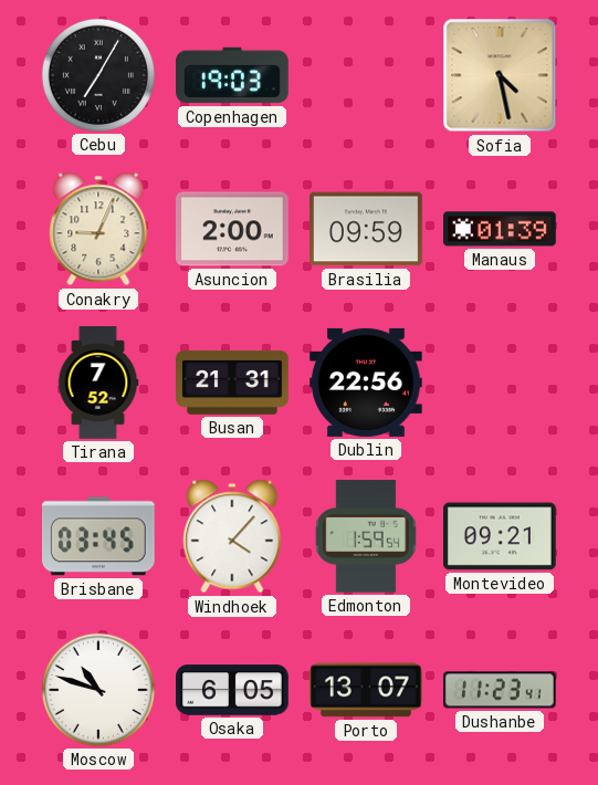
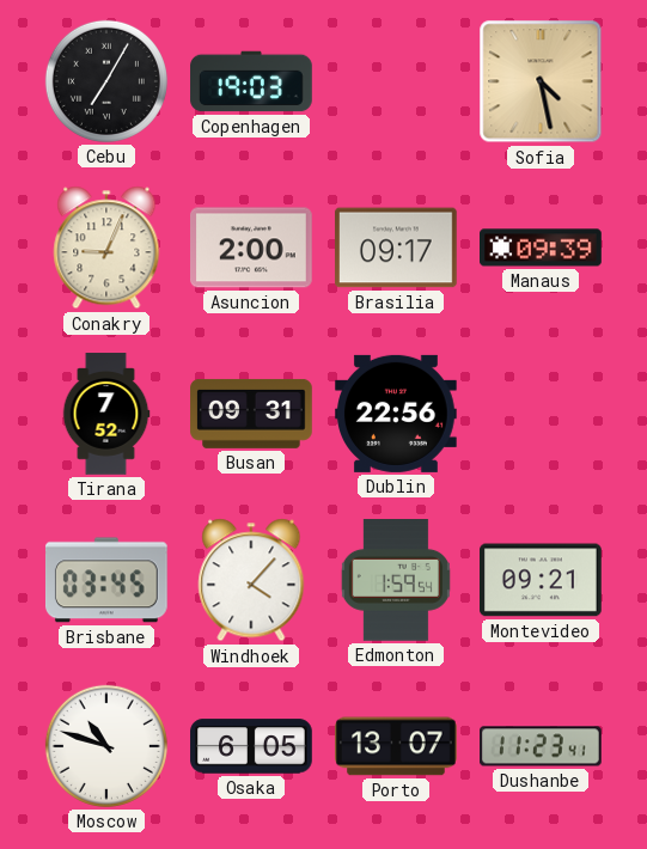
Brasilia: 09:59 -> 09:17
Manaus: 01:39 -> 09:39
Busan: 21:31 -> 09:31
